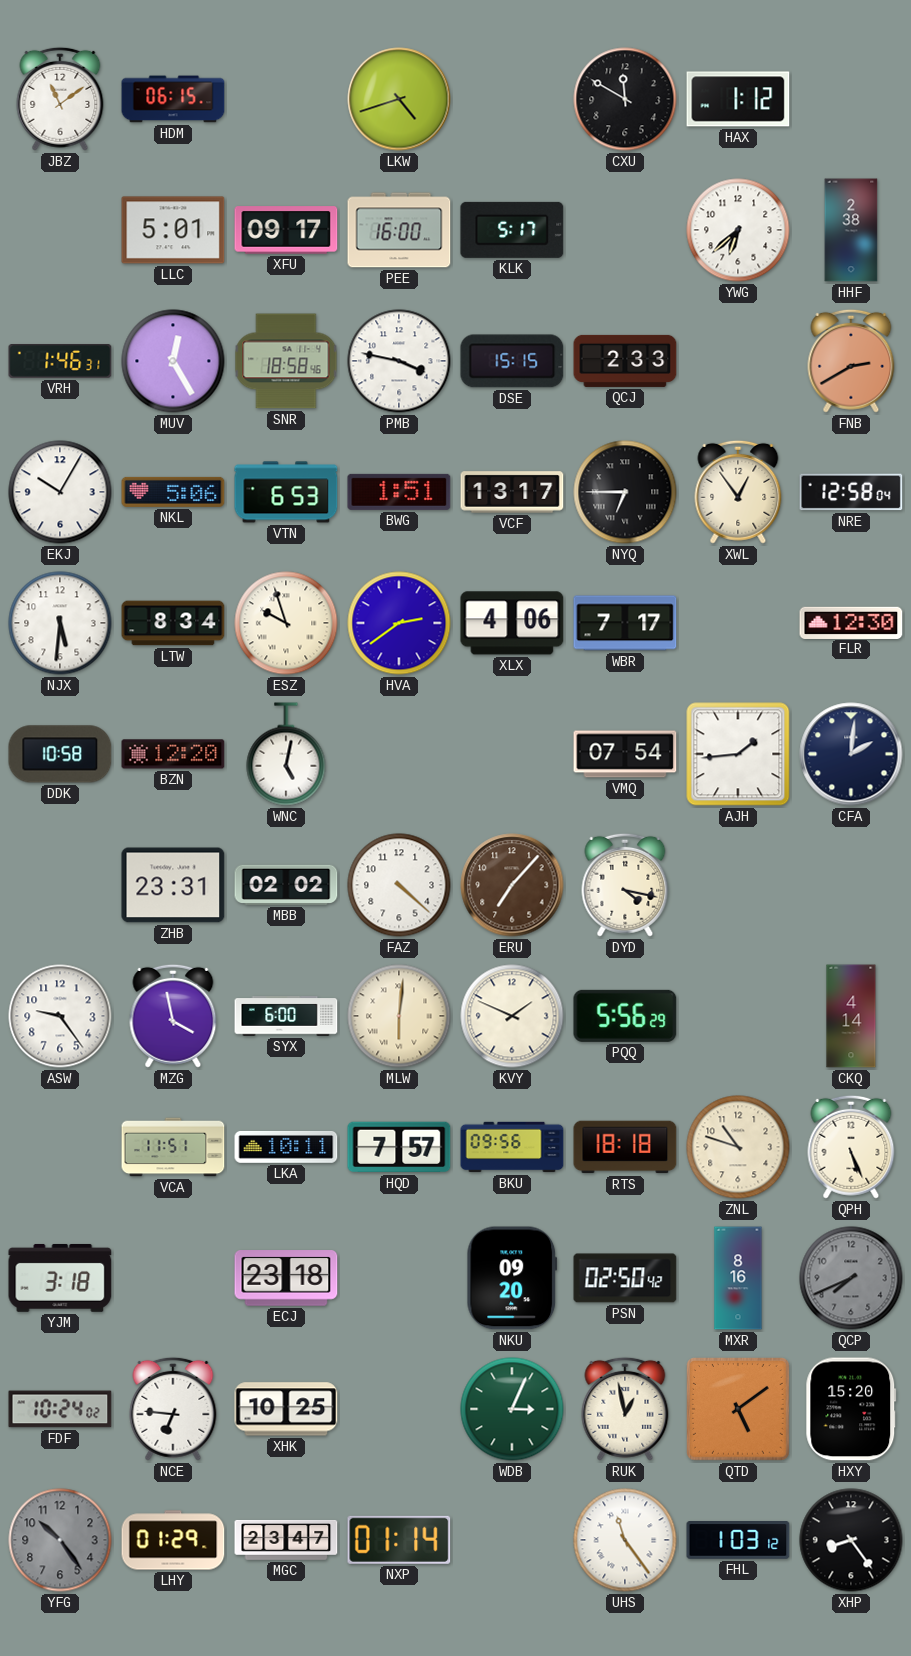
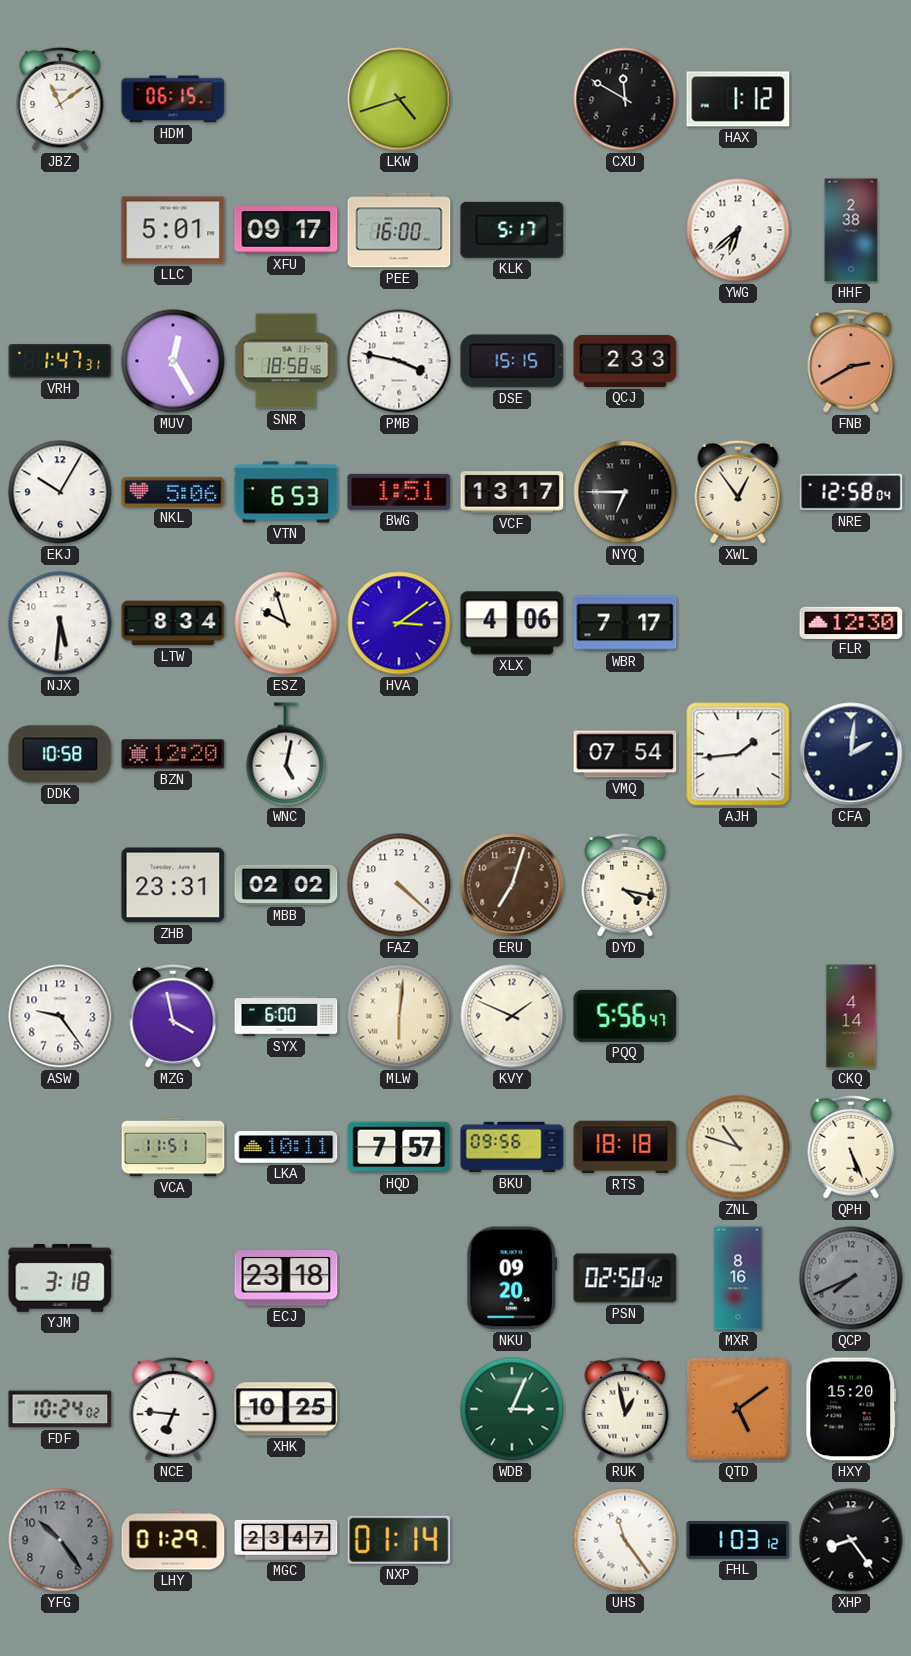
VRH: 1:46 -> 1:47
HVA: 2:39 -> 3:09
ERU: 7:07 -> 7:03
PQQ: 5:56:29 -> 5:56:47
